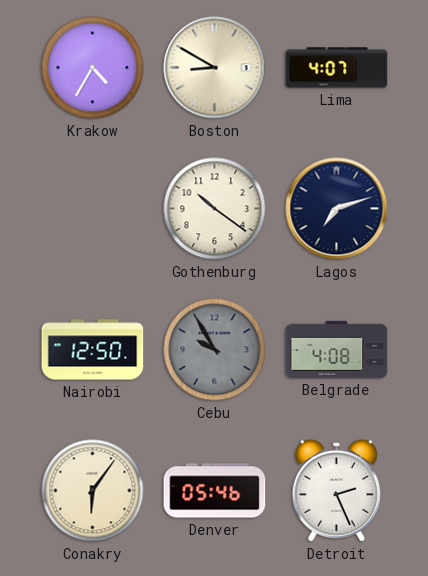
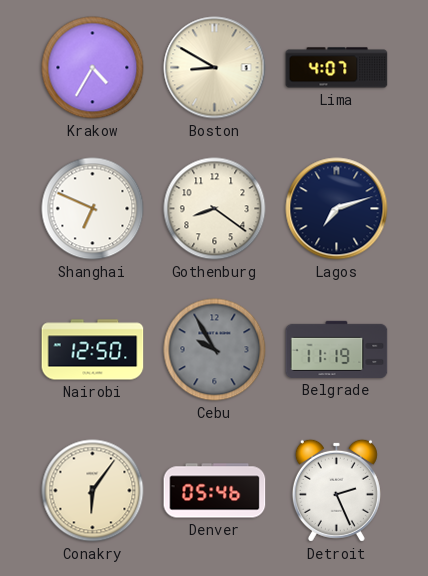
Shanghai: none -> 6:49
Gothenburg: 10:21 -> 8:21
Belgrade: 4:08 -> 11:19
